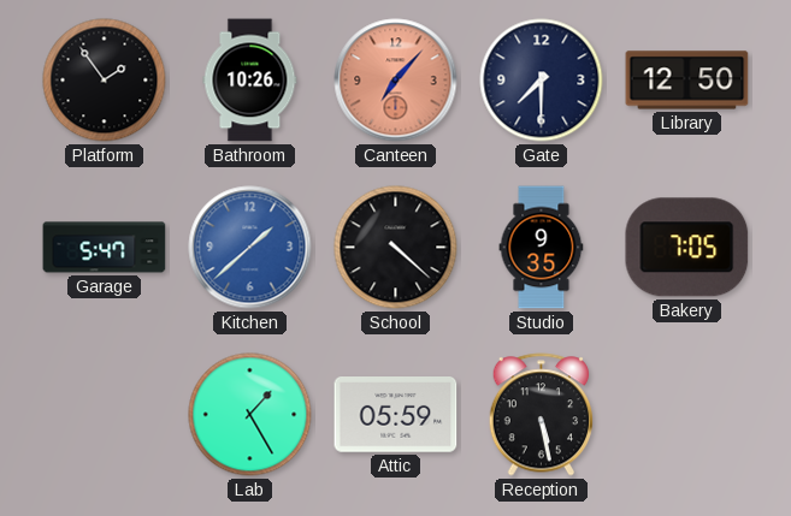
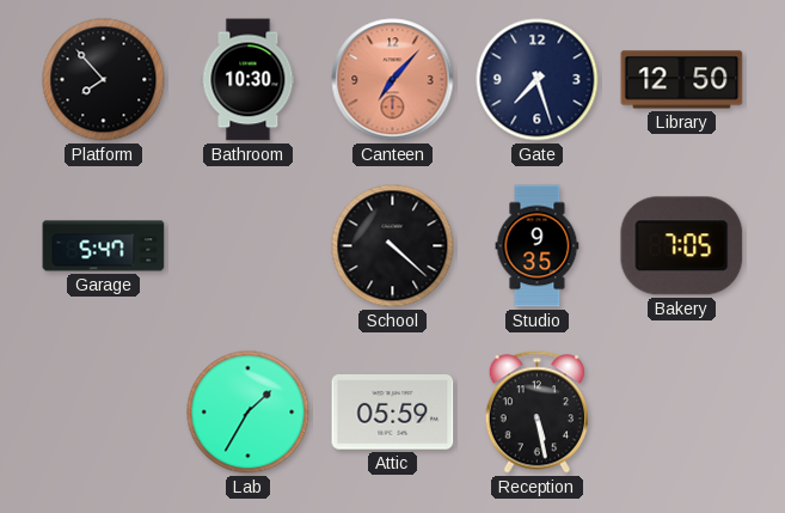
Platform: 1:54 -> 7:53
Bathroom: 10:26 -> 10:30
Gate: 7:30 -> 7:27
Kitchen: 1:38 -> none
Lab: 1:25 -> 1:35
